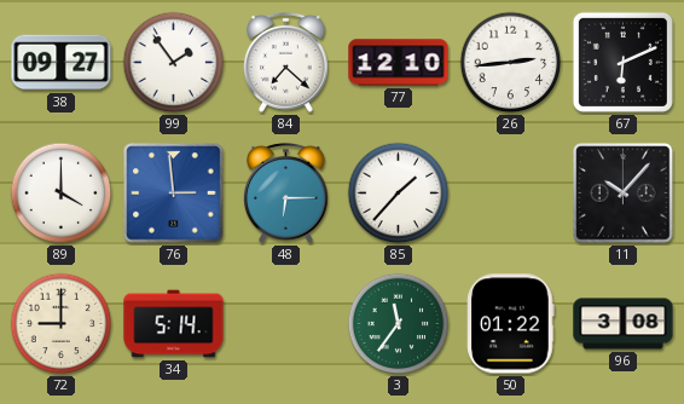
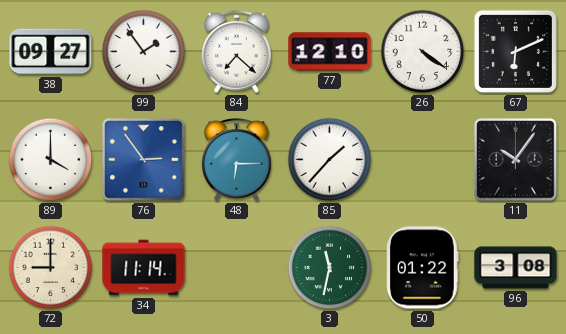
26: 2:44 -> 4:21
76: 2:59 -> 2:54
11: 10:07 -> 10:06
34: 5:14 -> 11:14
3: 11:36 -> 11:32
